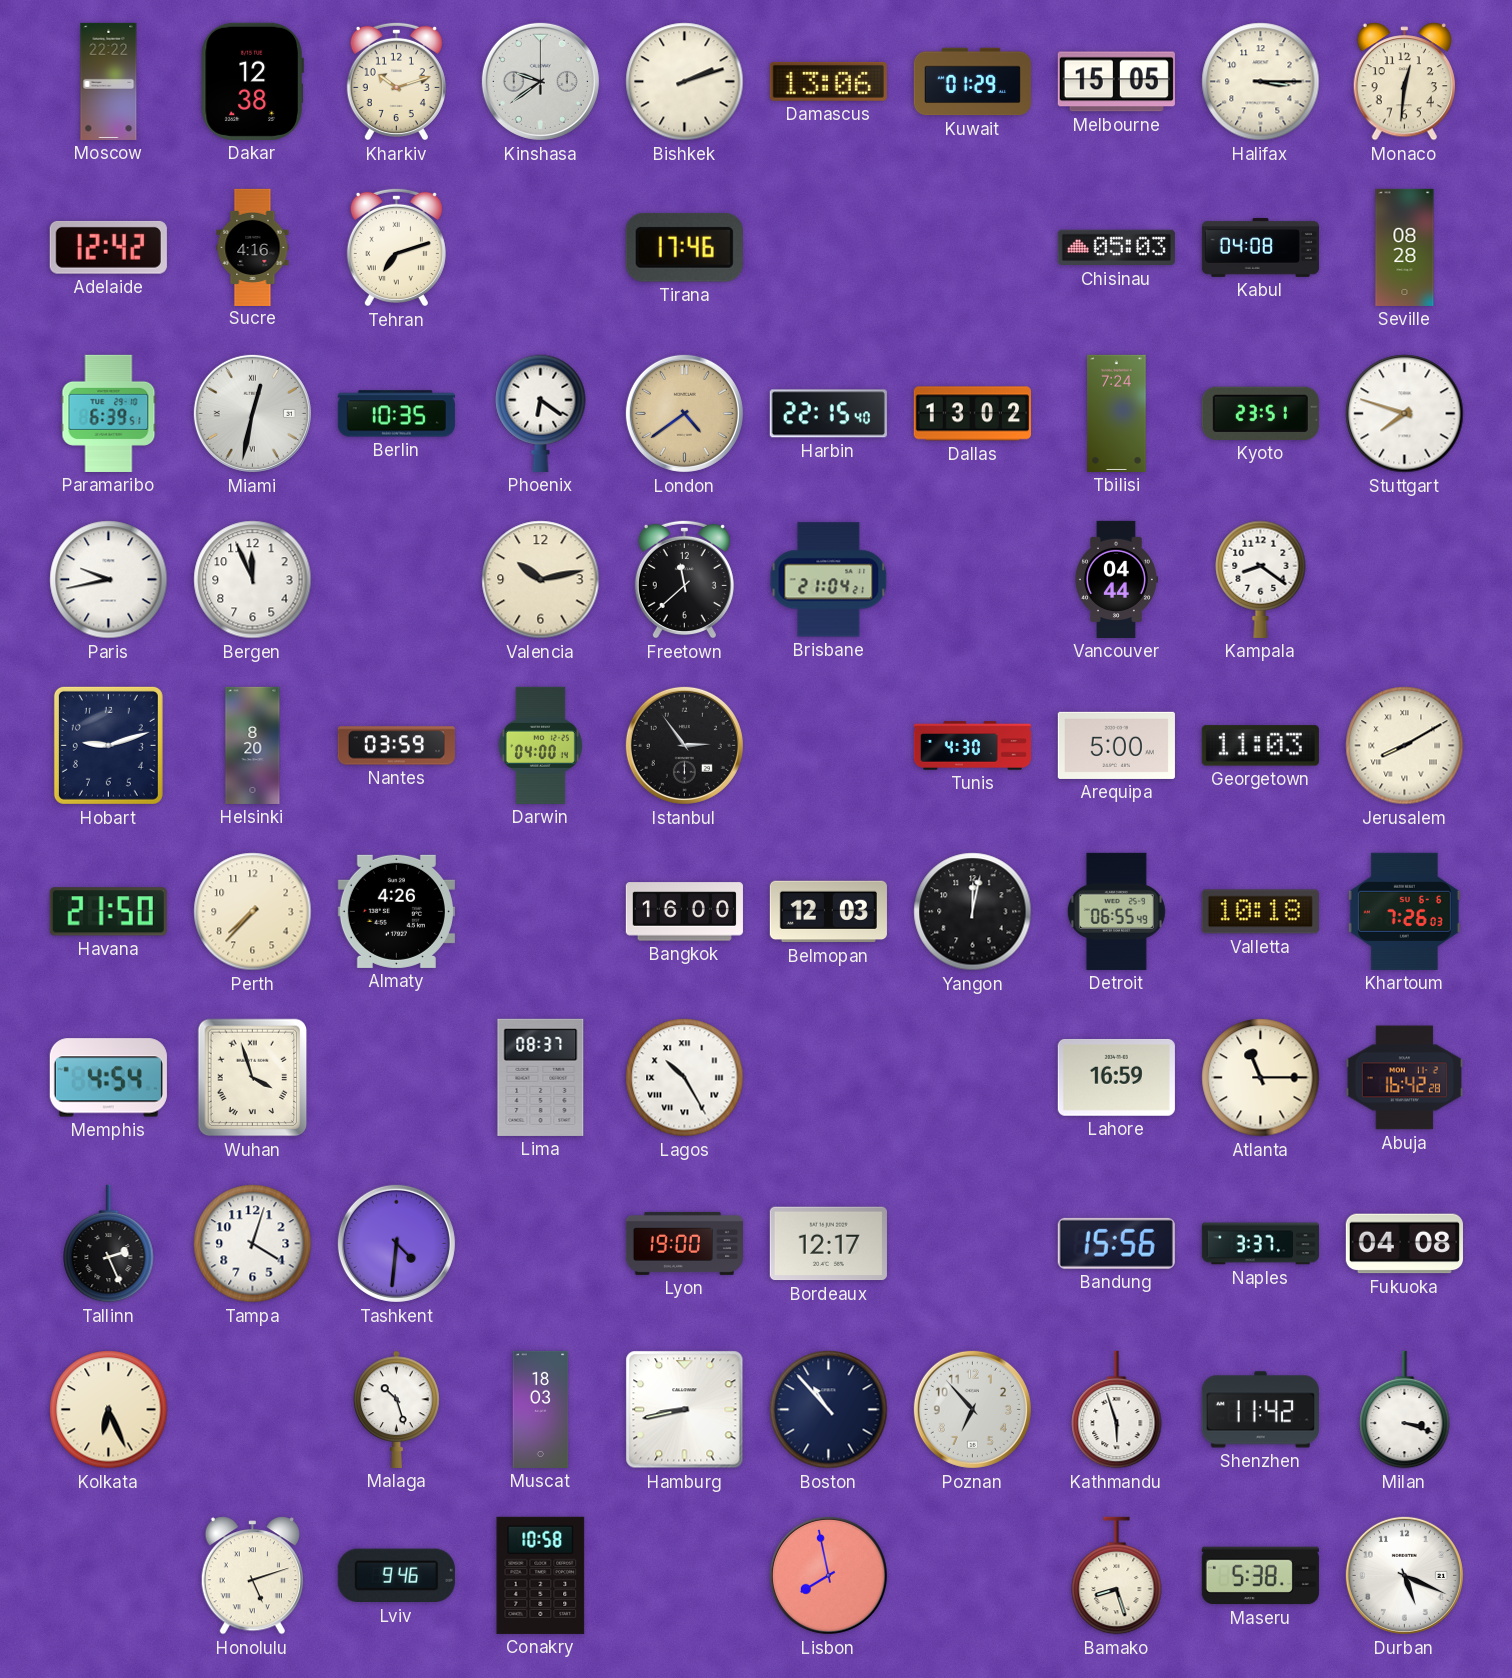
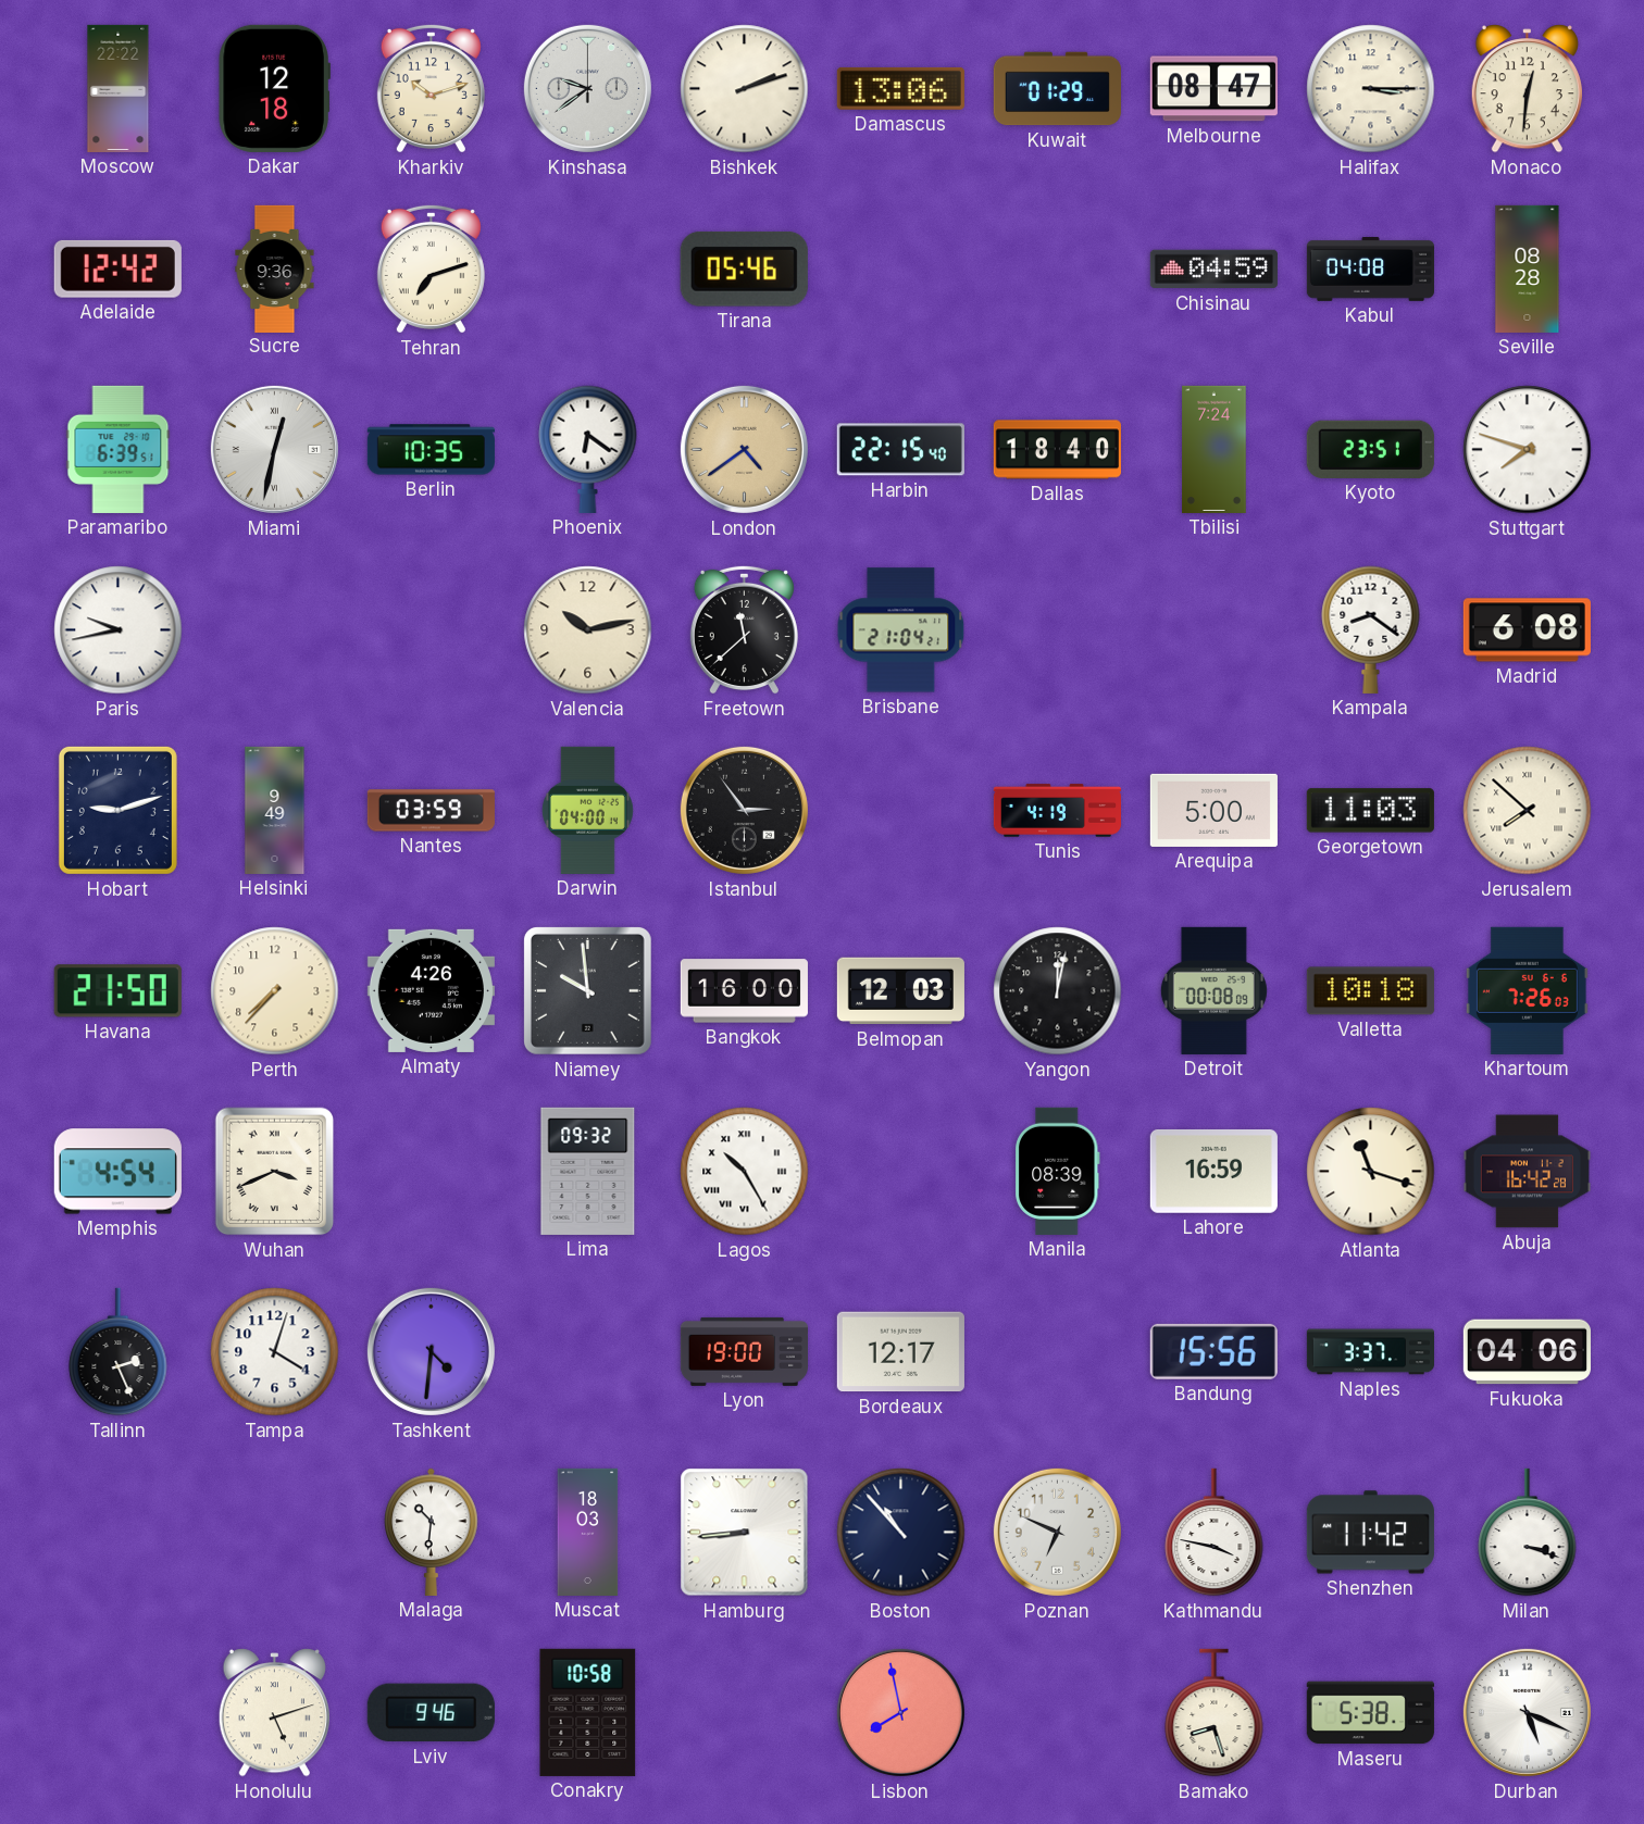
Dakar: 12:38 -> 12:18
Melbourne: 15:05 -> 08:47
Sucre: 4:16 -> 9:36
Tirana: 17:46 -> 05:46
Chisinau: 05:03 -> 04:59
Dallas: 13:02 -> 18:40
Bergen: 11:56 -> none
Vancouver: 04:44 -> none
Madrid: none -> 6:08
Helsinki: 8:20 -> 9:49
Tunis: 4:30 -> 4:19
Jerusalem: 8:10 -> 7:52
Niamey: none -> 9:59
Detroit: 06:55 -> 00:08
Wuhan: 3:57 -> 3:41
Lima: 08:37 -> 09:32
Manila: none -> 08:39
Atlanta: 11:15 -> 11:18
Fukuoka: 04:08 -> 04:06
Kolkata: 6:26 -> none
Malaga: 10:27 -> 10:31
Hamburg: 8:43 -> 8:44
Poznan: 6:53 -> 6:49
Kathmandu: 5:57 -> 3:47
